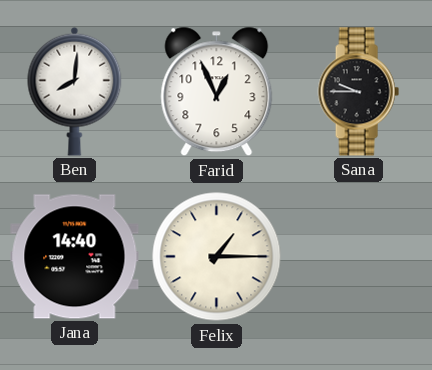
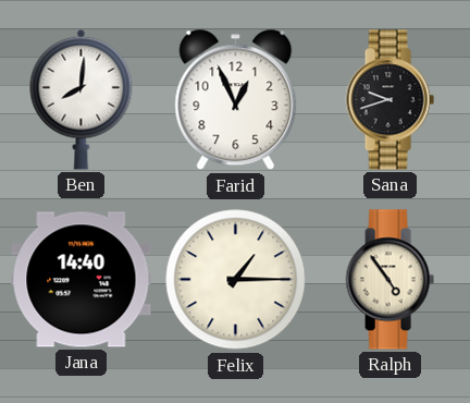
Sana: 9:45 -> 9:42
Ralph: none -> 4:54
